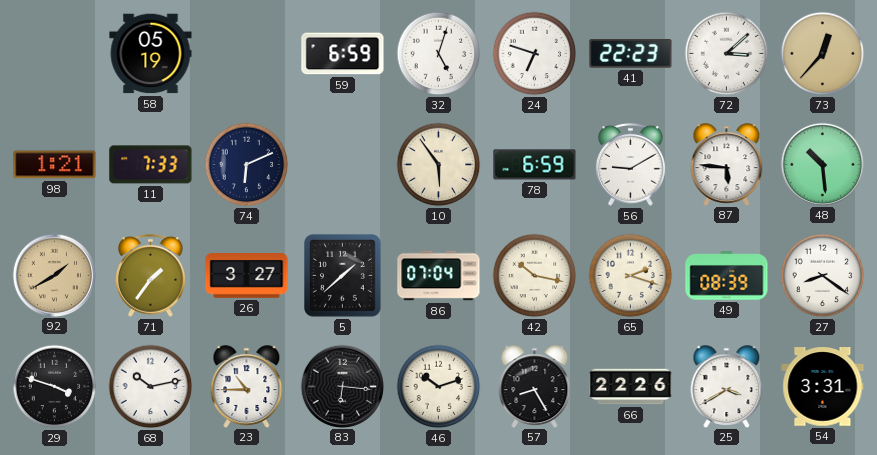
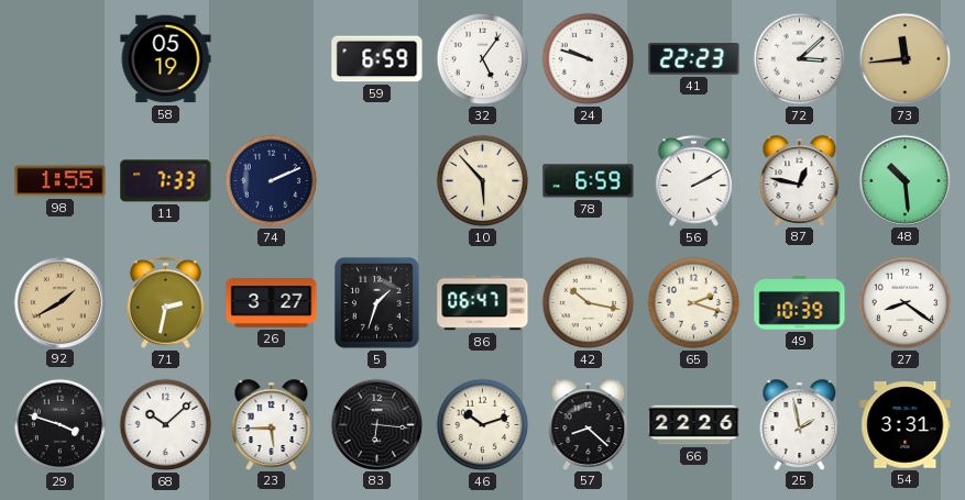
32: 5:03 -> 5:06
24: 6:48 -> 9:48
73: 12:37 -> 11:44
98: 1:21 -> 1:55
74: 6:11 -> 2:11
10: 5:54 -> 5:53
56: 9:10 -> 2:10
87: 5:46 -> 12:47
71: 1:36 -> 2:32
5: 1:38 -> 1:33
86: 07:04 -> 06:47
49: 08:39 -> 10:39
68: 10:13 -> 10:08
23: 10:45 -> 5:45
57: 8:25 -> 8:22
25: 3:40 -> 1:58
